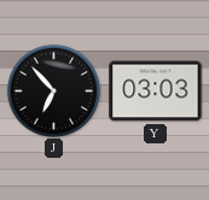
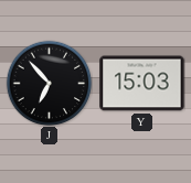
Y: 03:03 -> 15:03
